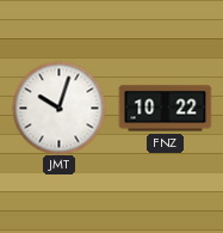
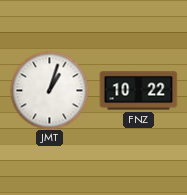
JMT: 10:03 -> 1:03
